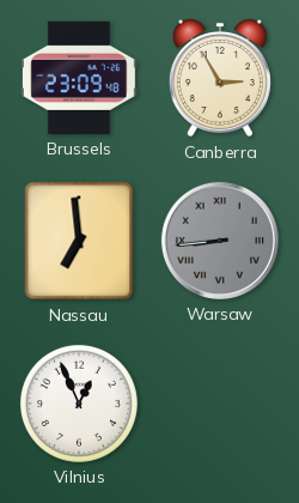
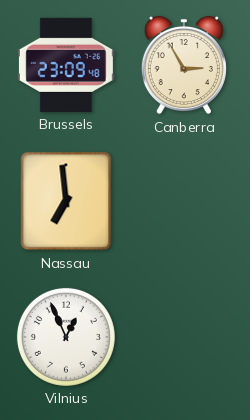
Warsaw: 8:44 -> none
